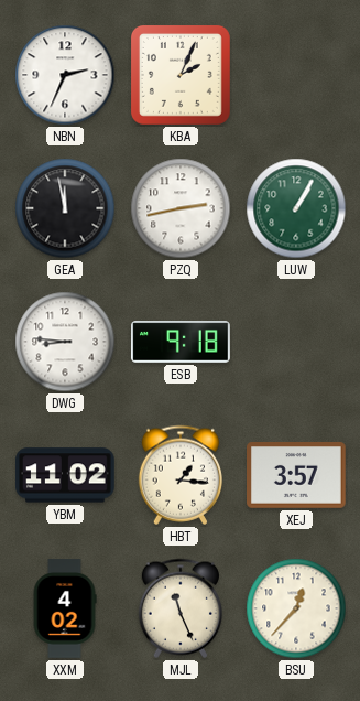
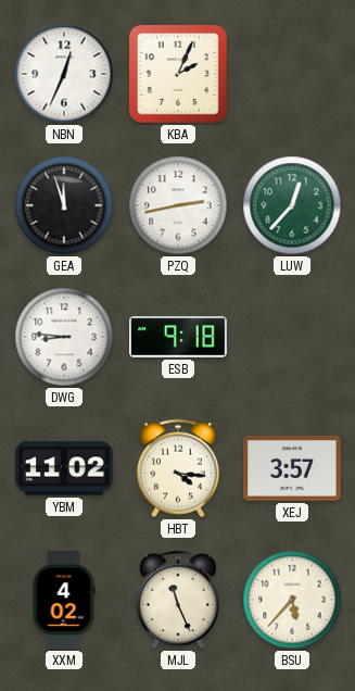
NBN: 2:34 -> 12:34
GEA: 11:58 -> 11:57
LUW: 1:05 -> 12:37
HBT: 1:16 -> 4:16
BSU: 12:37 -> 5:37
